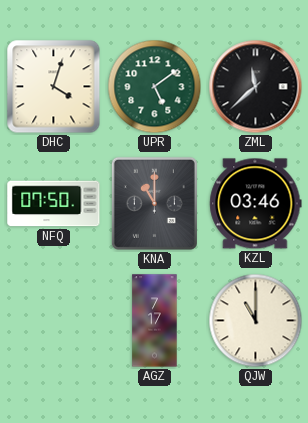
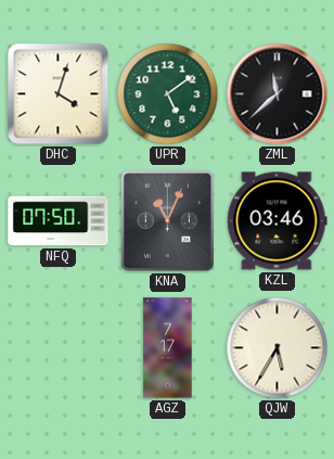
KNA: 11:00 -> 11:04
QJW: 11:00 -> 5:35
